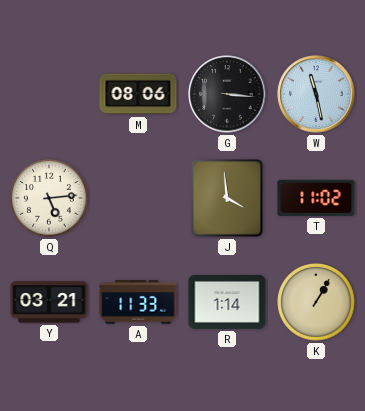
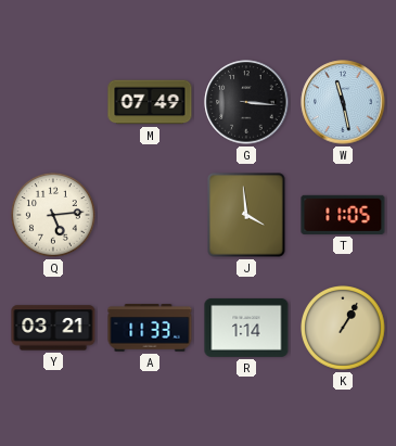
M: 08:06 -> 07:49
T: 11:02 -> 11:05
